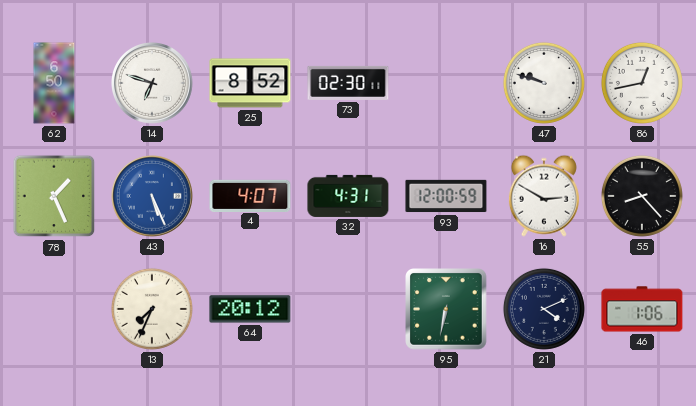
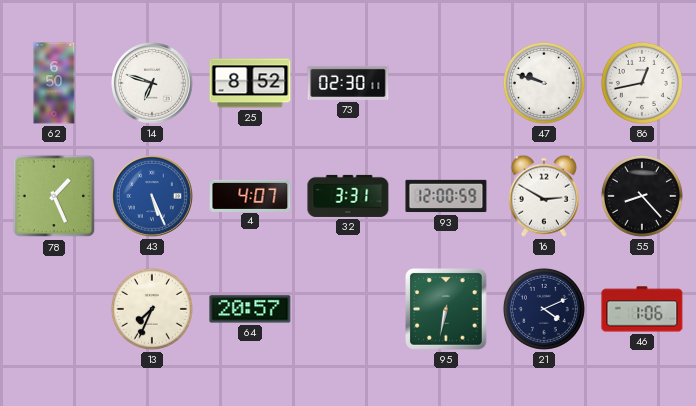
32: 4:31 -> 3:31
64: 20:12 -> 20:57
